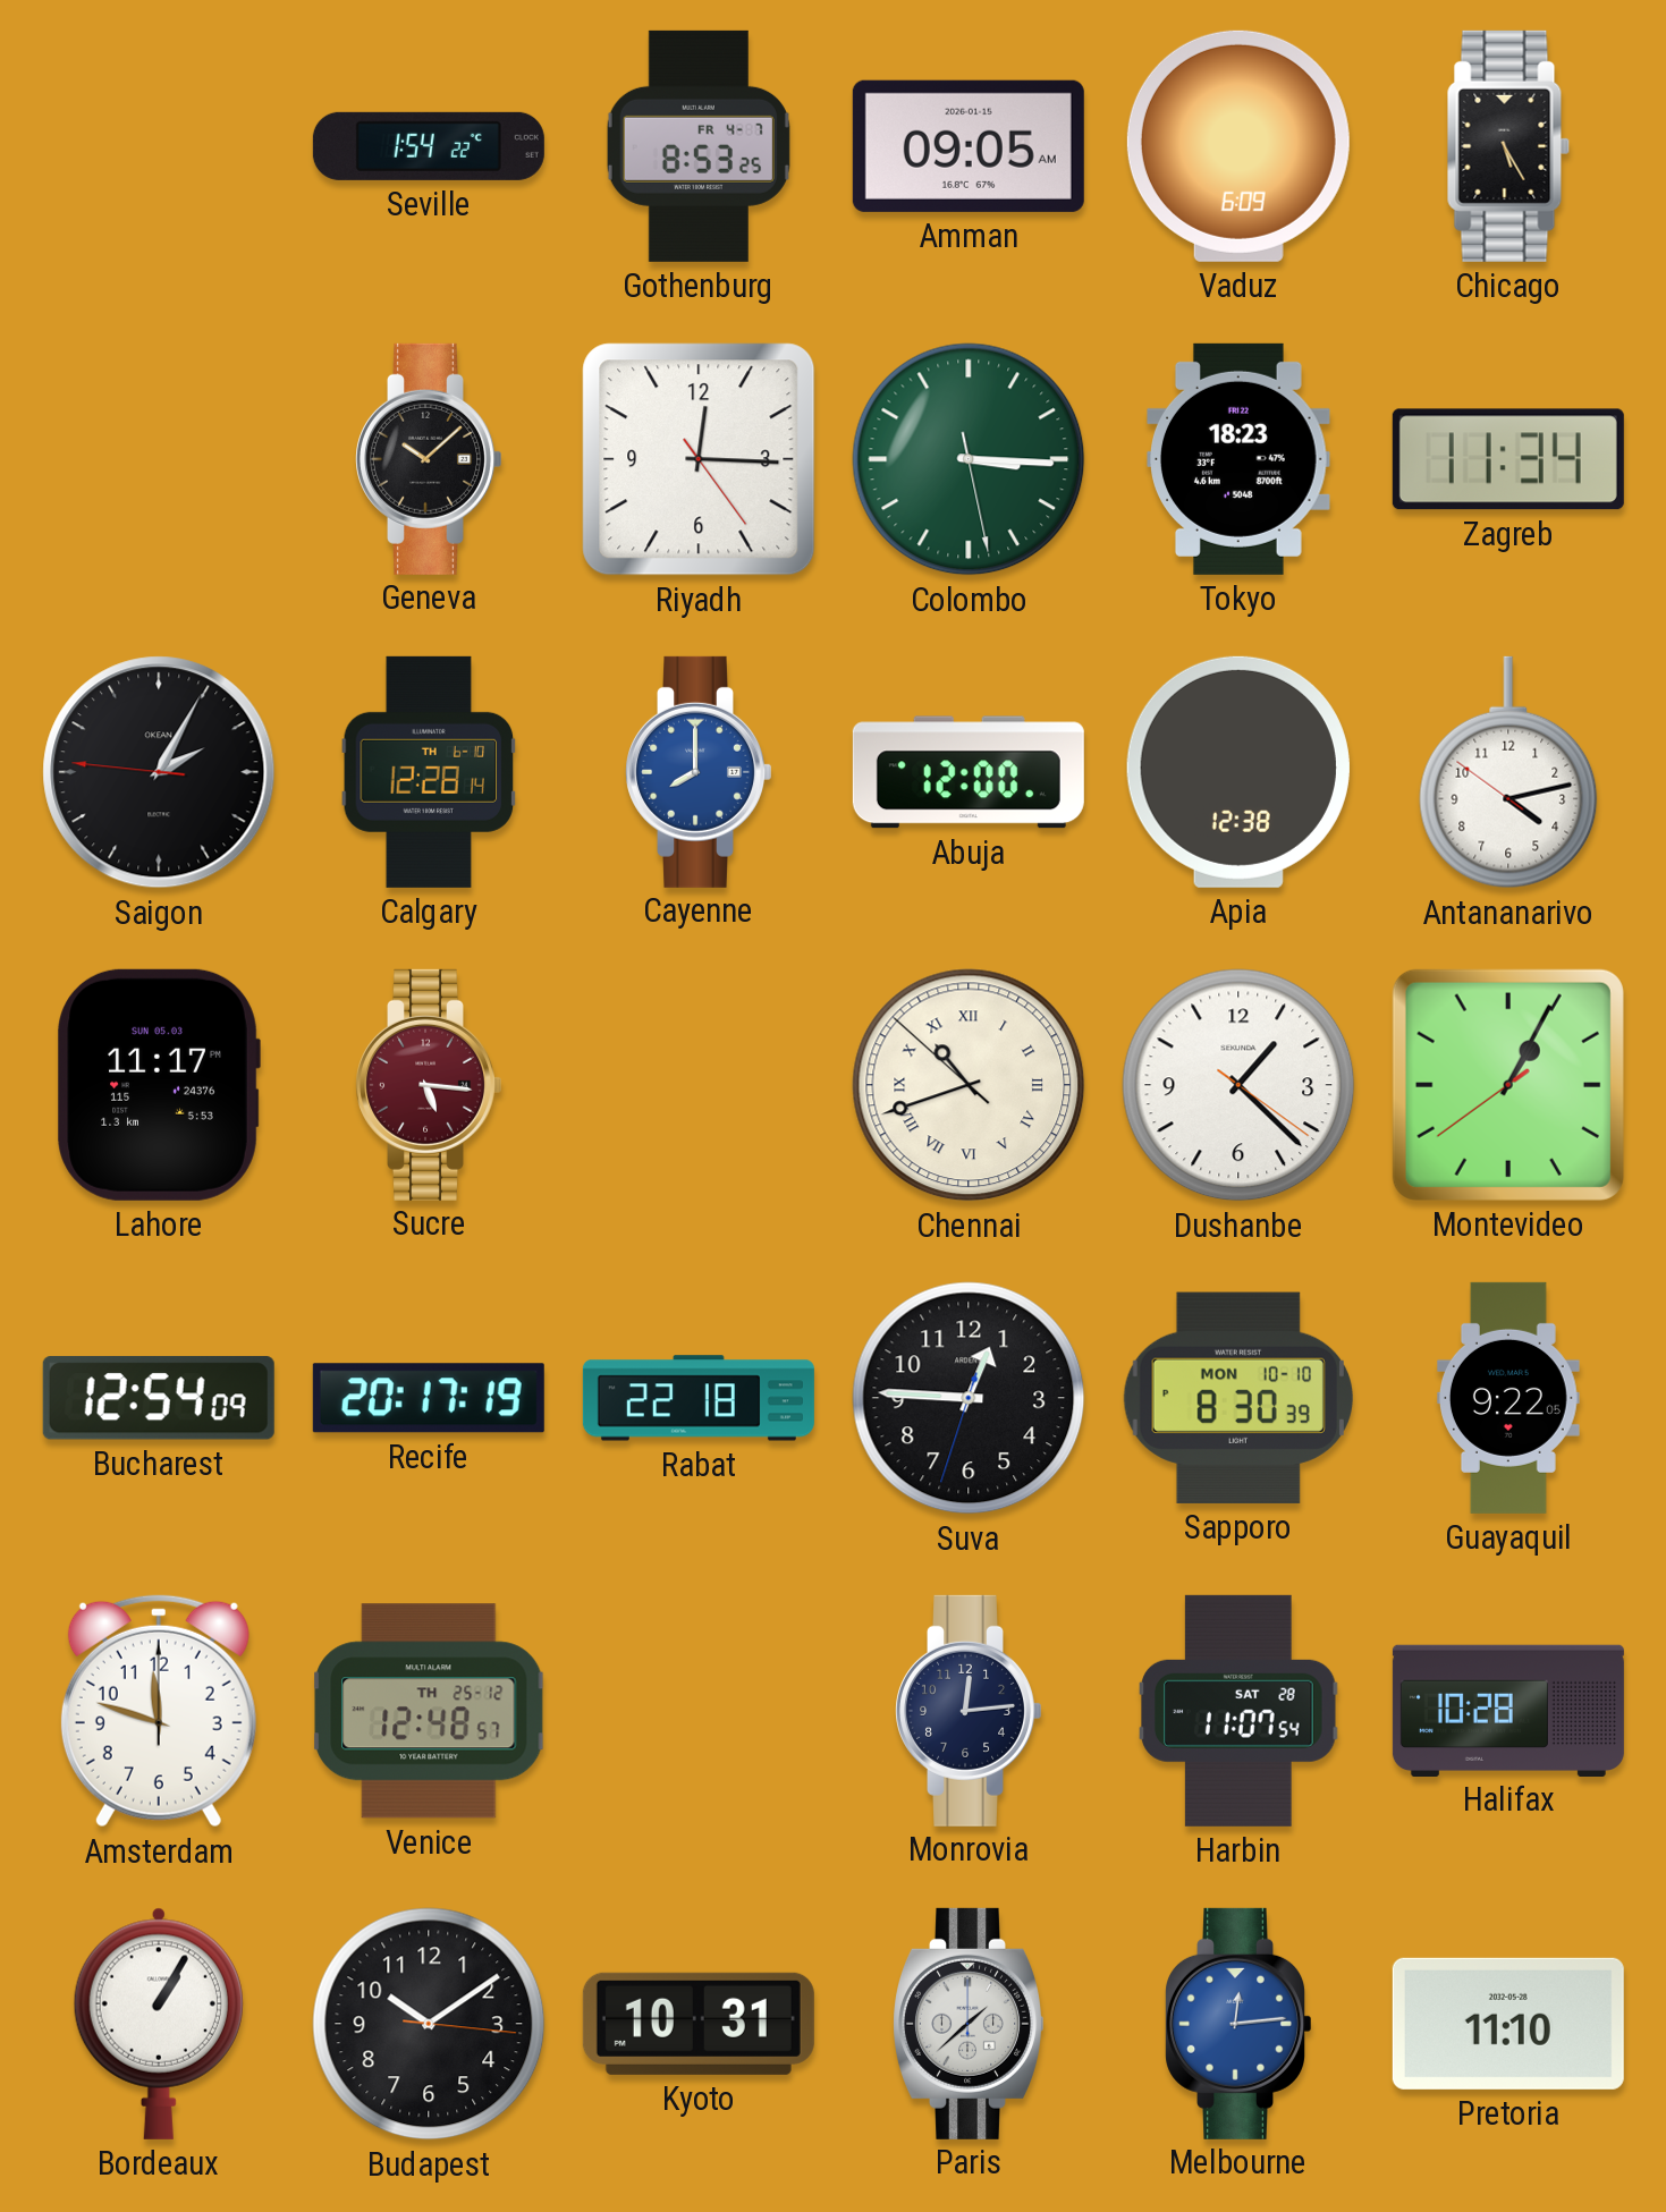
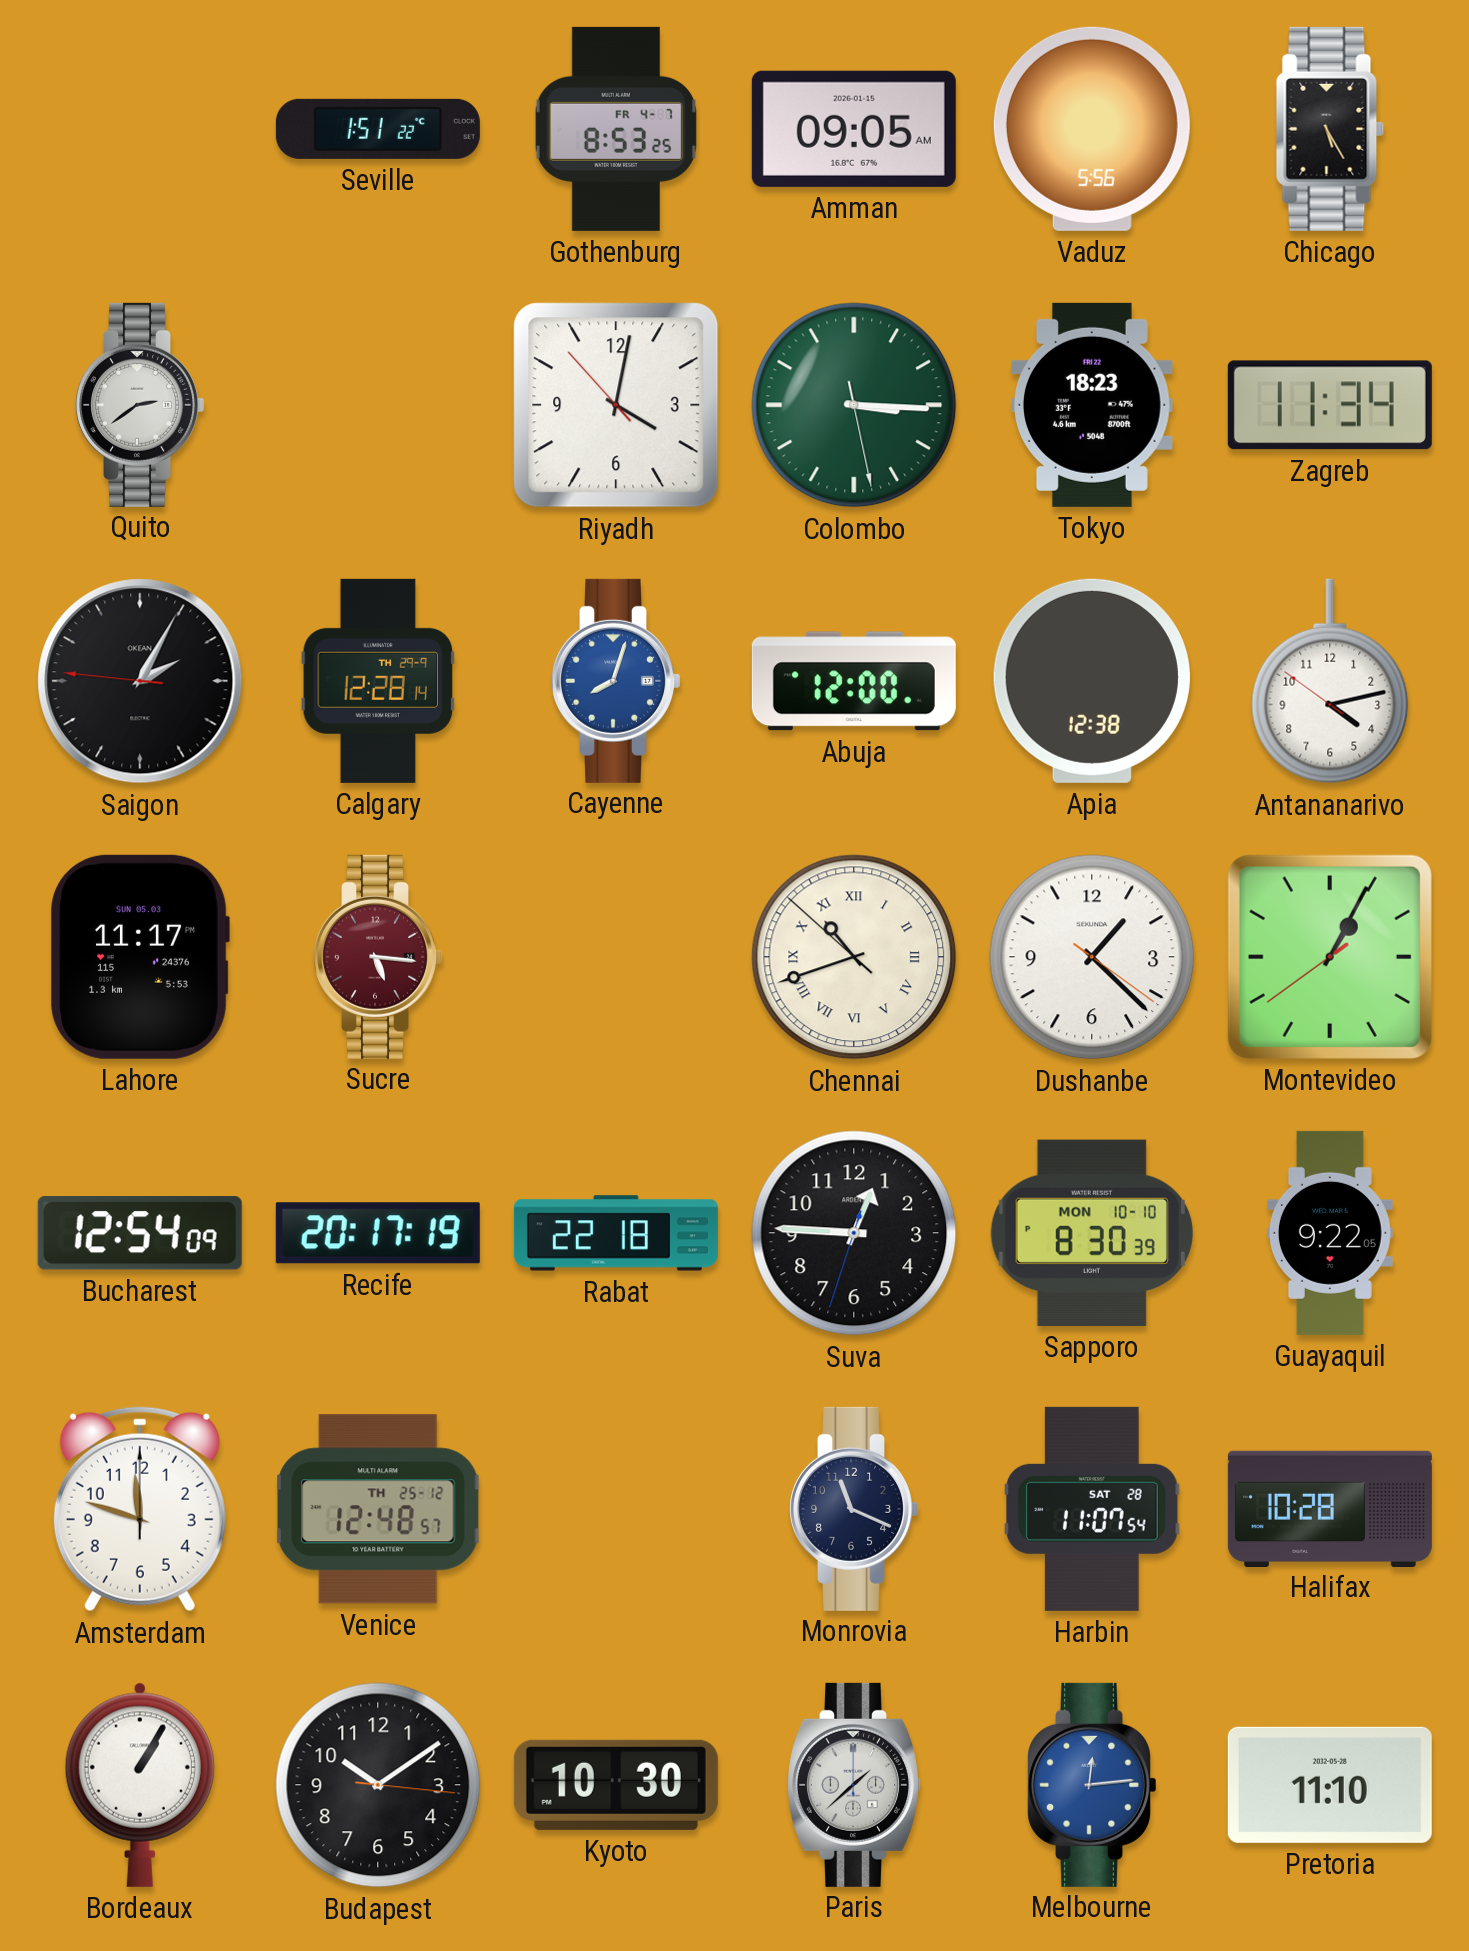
Seville: 1:54 -> 1:51
Vaduz: 6:09 -> 5:56
Quito: none -> 2:39
Geneva: 10:08 -> none
Riyadh: 12:15 -> 4:01
Calgary date: TH 6-10 -> TH 29-9
Cayenne: 8:00 -> 8:03
Monrovia: 12:14 -> 11:19
Kyoto: 10:31 -> 10:30
